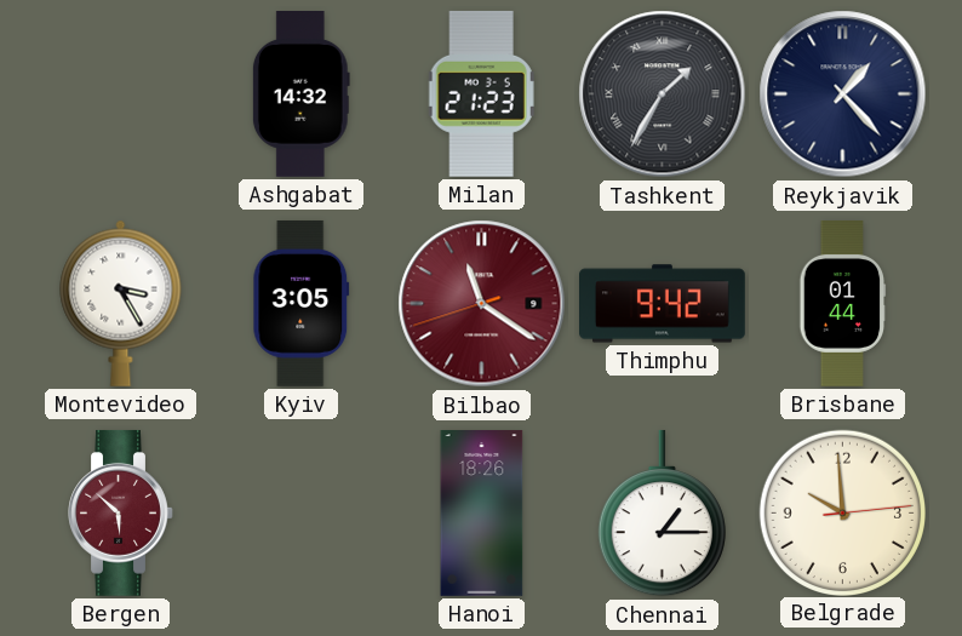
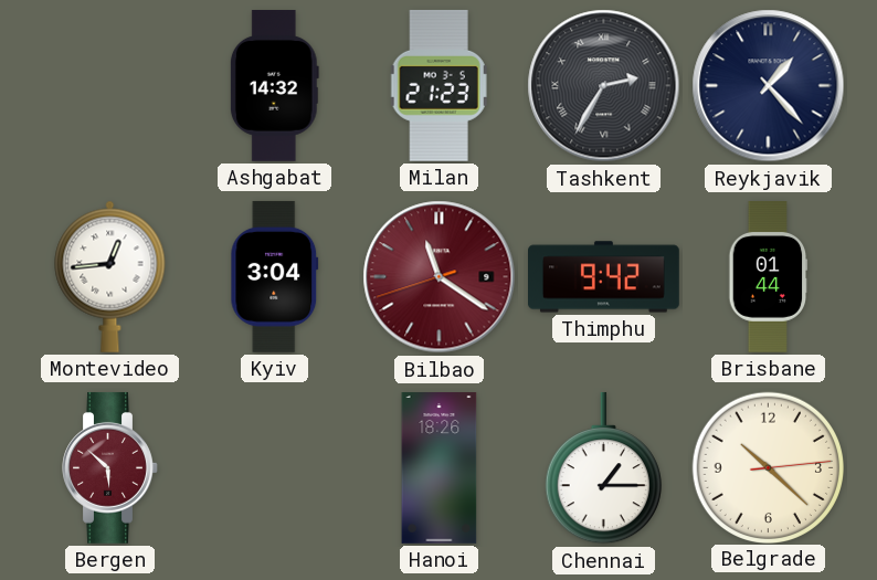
Tashkent: 1:35 -> 2:35
Montevideo: 3:25 -> 12:44
Kyiv: 3:05 -> 3:04
Belgrade: 9:59 -> 10:22
